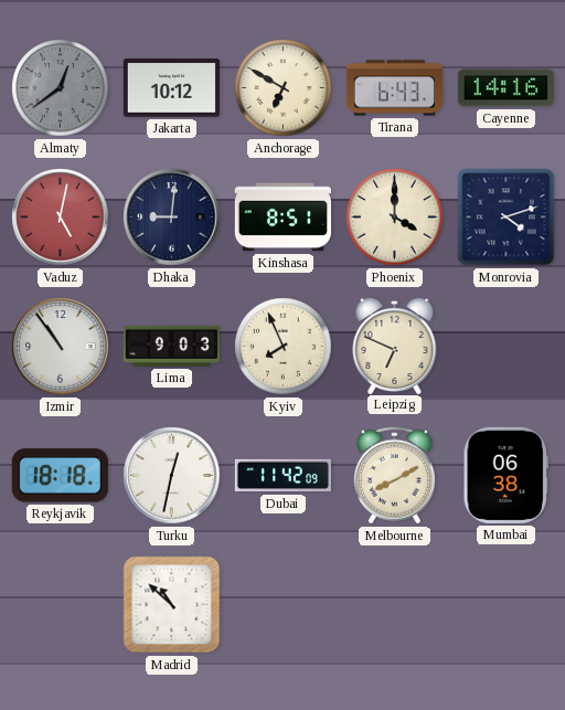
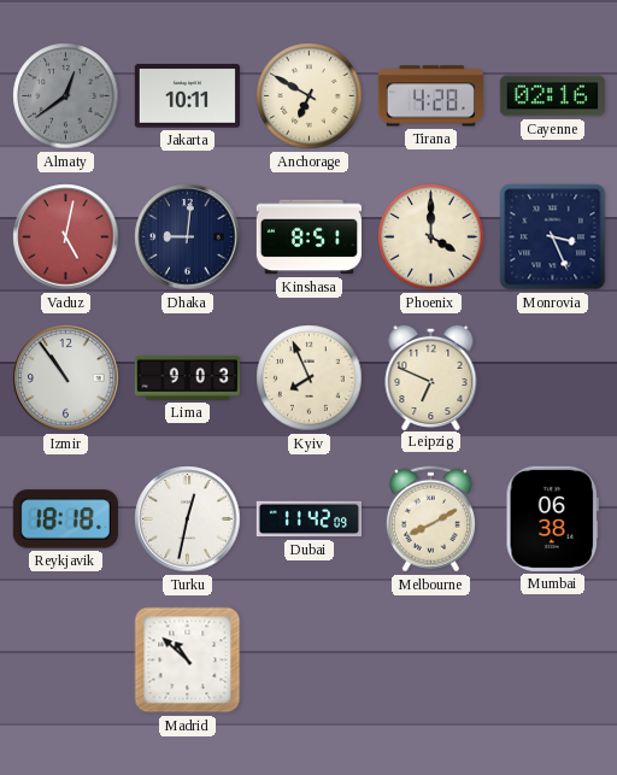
Jakarta: 10:12 -> 10:11
Tirana: 6:43 -> 4:28
Cayenne: 14:16 -> 02:16
Monrovia: 4:12 -> 3:26
